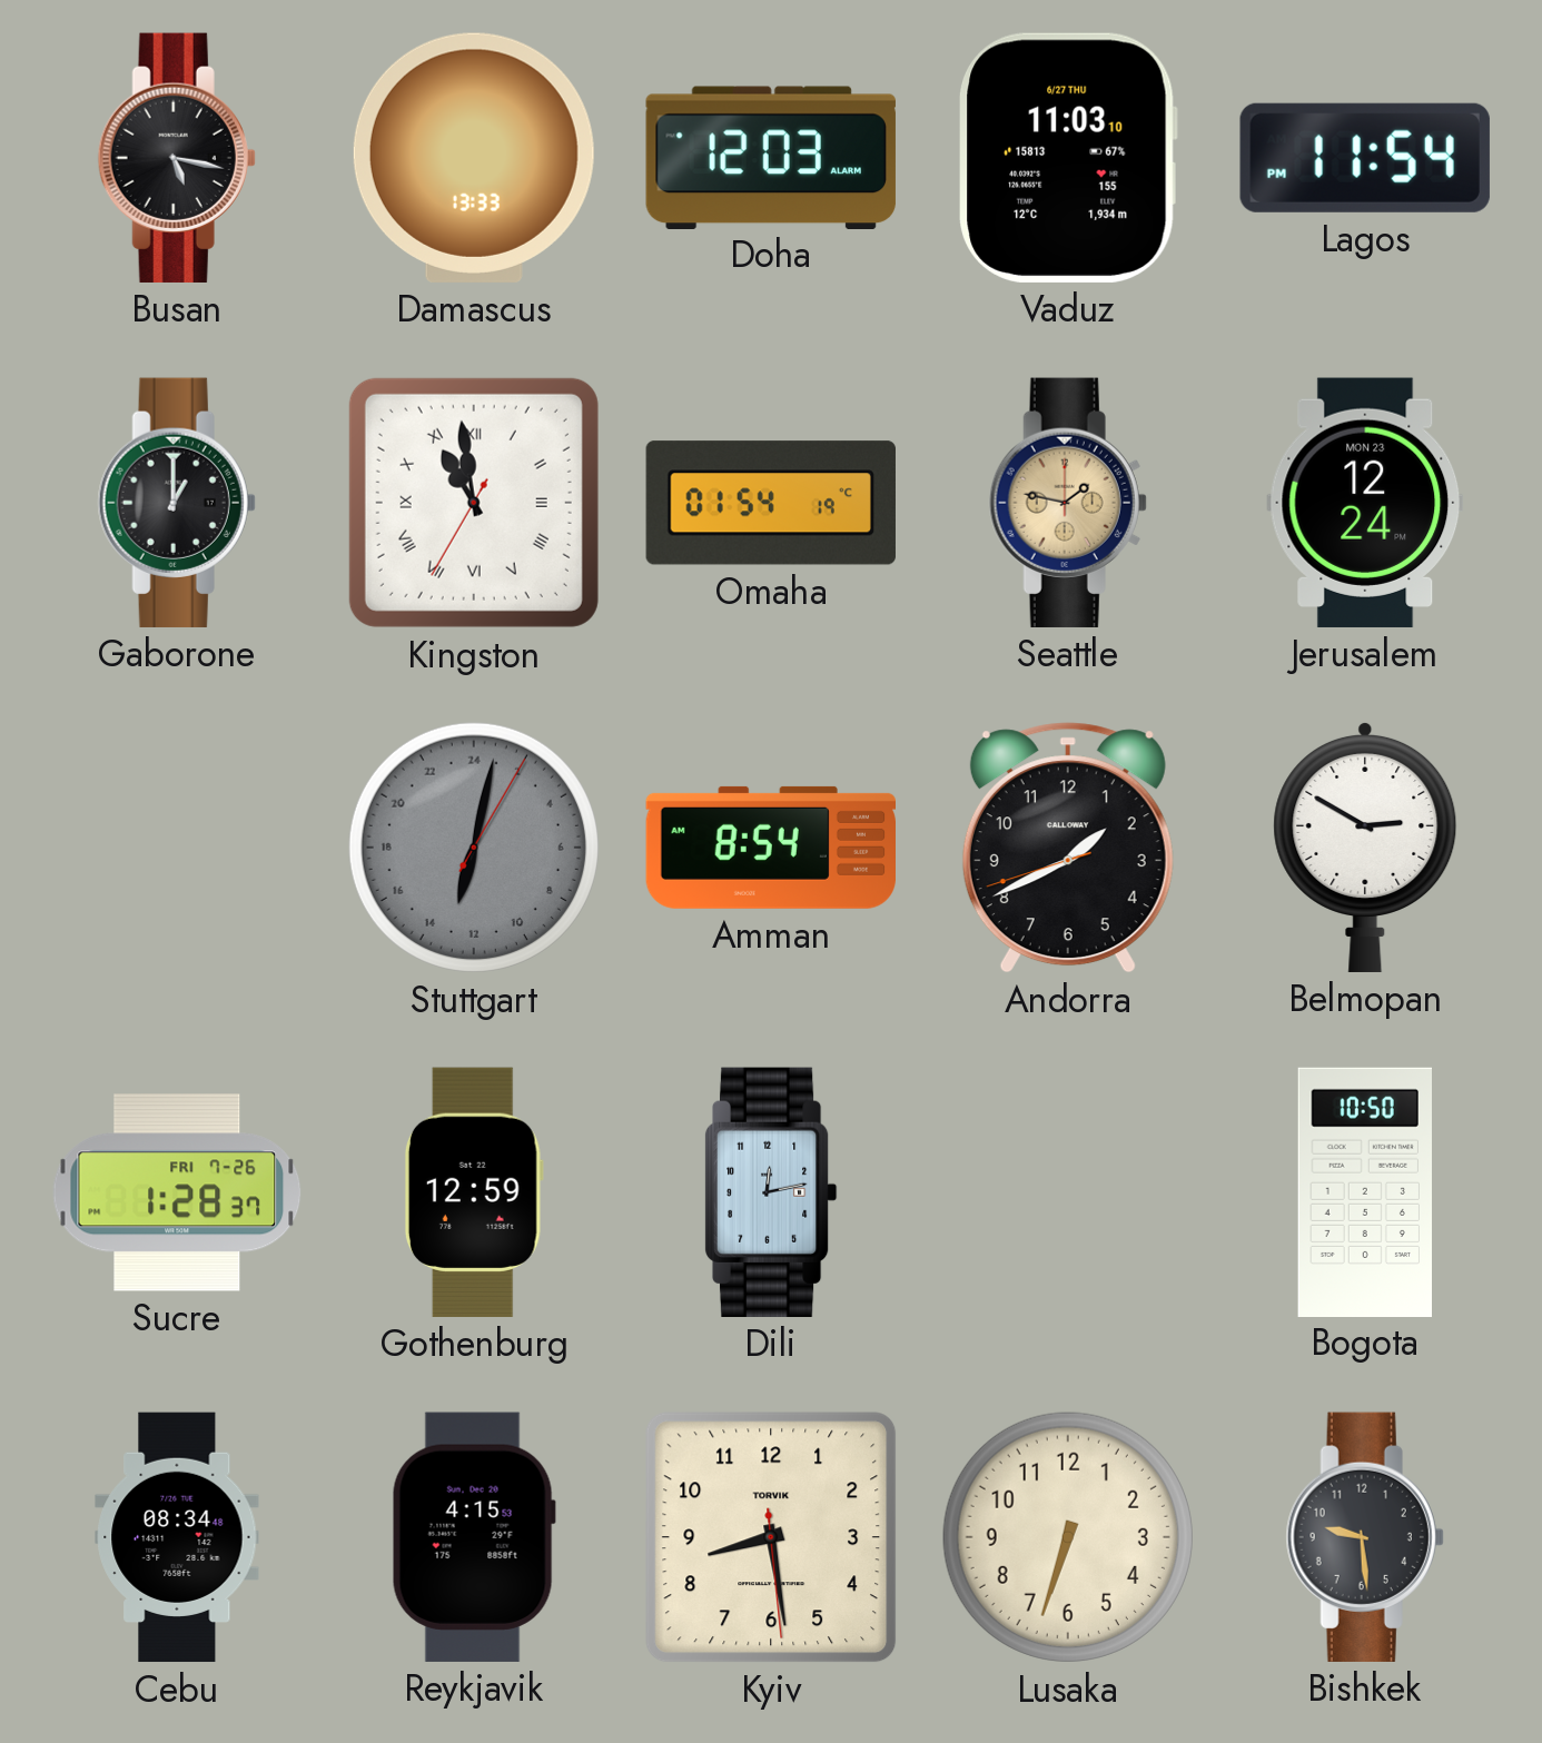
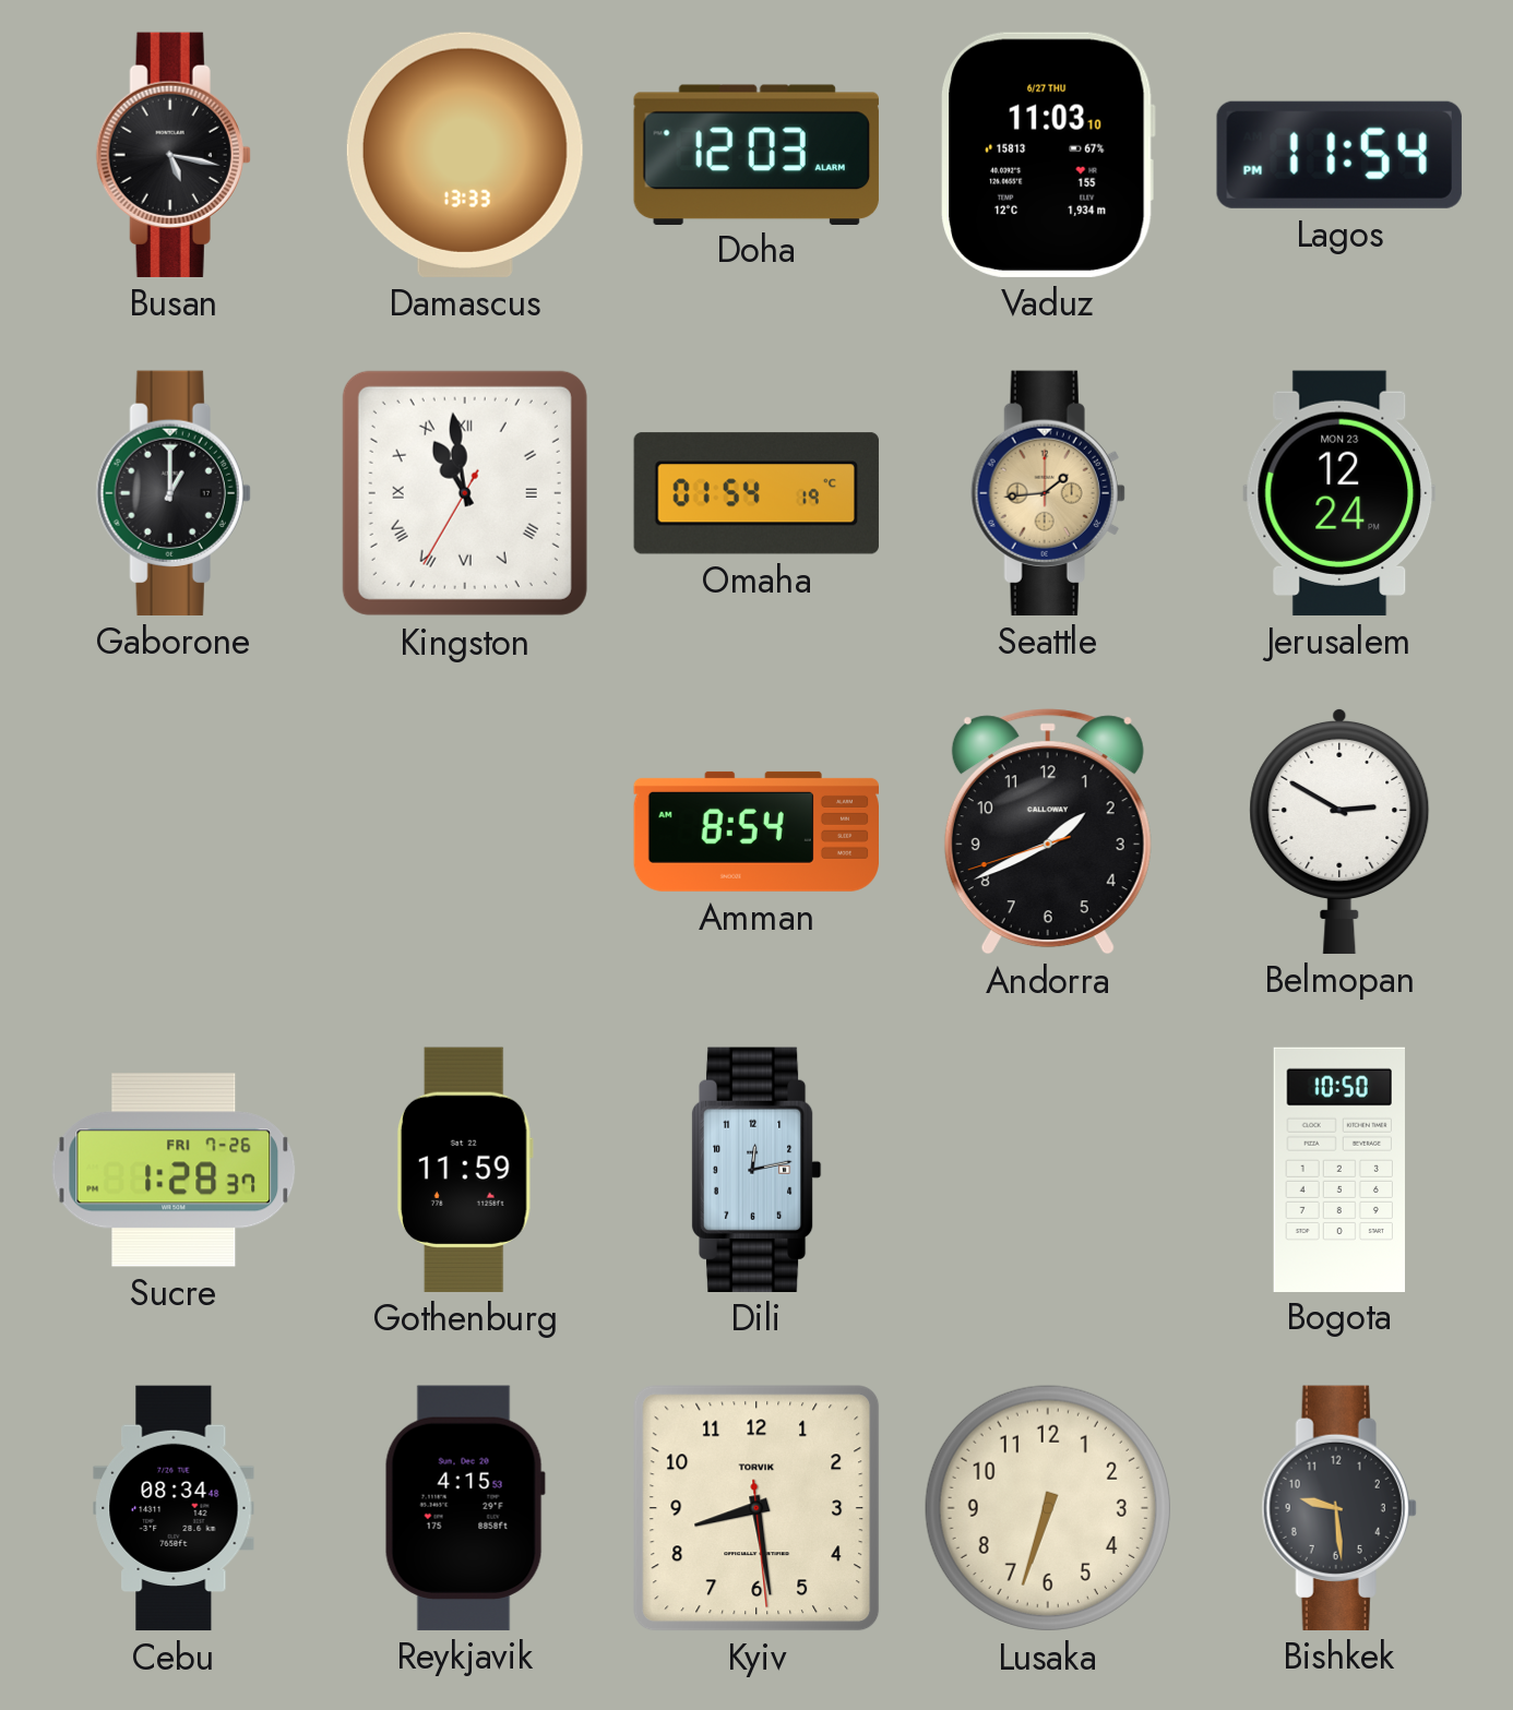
Seattle: 1:47 -> 1:44
Stuttgart: 13:02 -> none
Gothenburg: 12:59 -> 11:59
